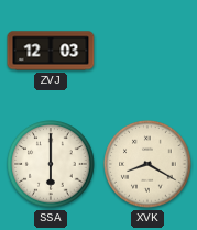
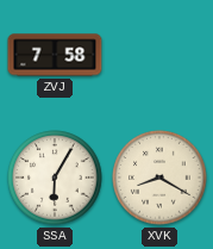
ZVJ: 12:03 -> 7:58
SSA: 6:00 -> 6:05
